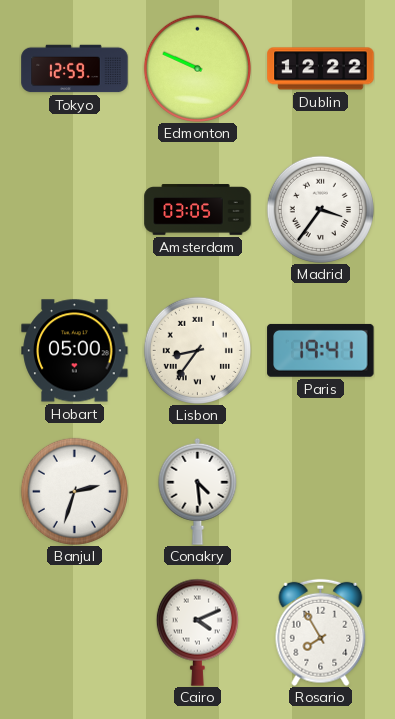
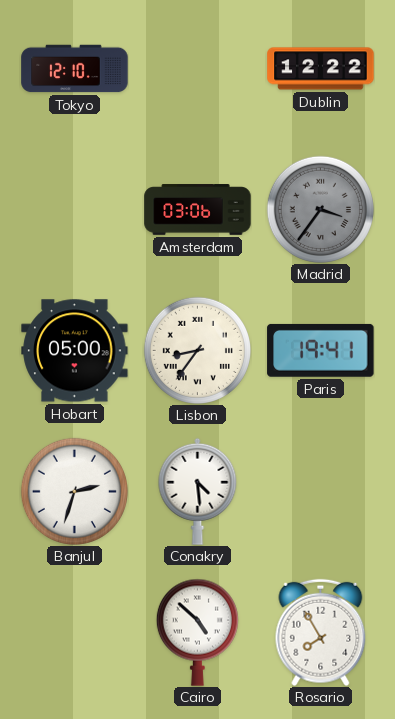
Tokyo: 12:59 -> 12:10
Edmonton: 9:49 -> none
Amsterdam: 03:05 -> 03:06
Madrid dial: white -> grey
Cairo: 4:11 -> 4:52
